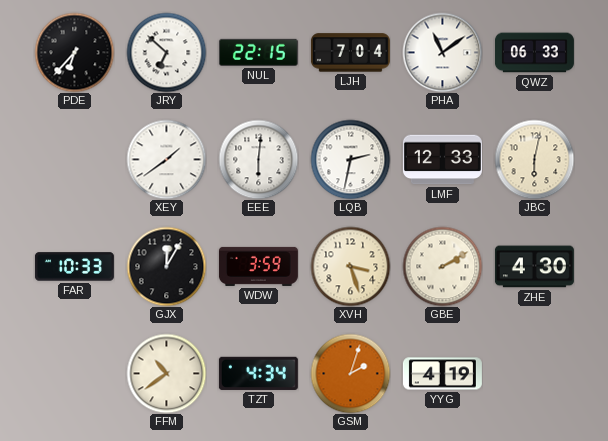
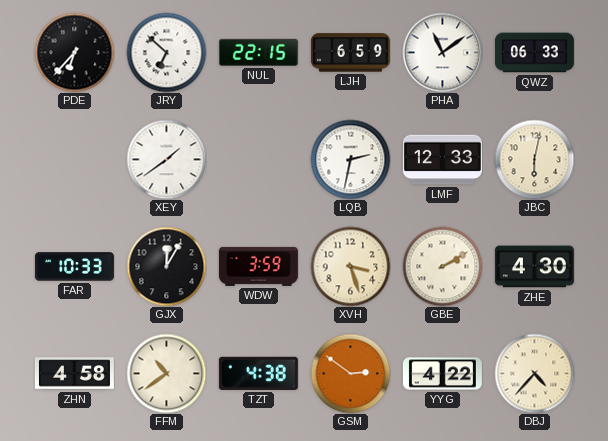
LJH: 7:04 -> 6:59
EEE: 6:01 -> none
ZHN: none -> 4:58
TZT: 4:34 -> 4:38
GSM: 2:03 -> 2:51
YYG: 4:19 -> 4:22
DBJ: none -> 4:37
